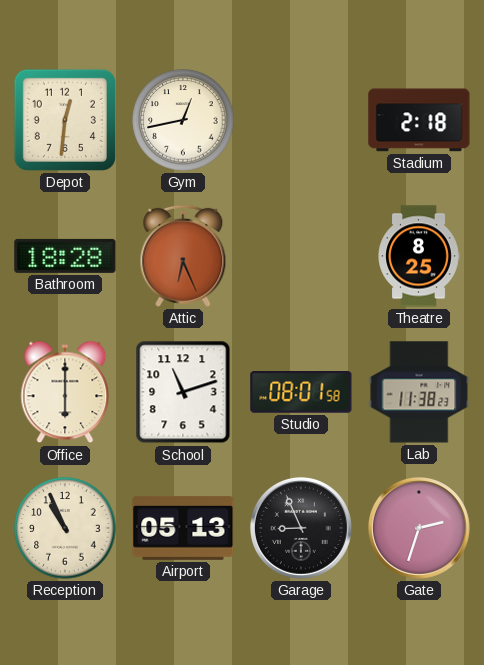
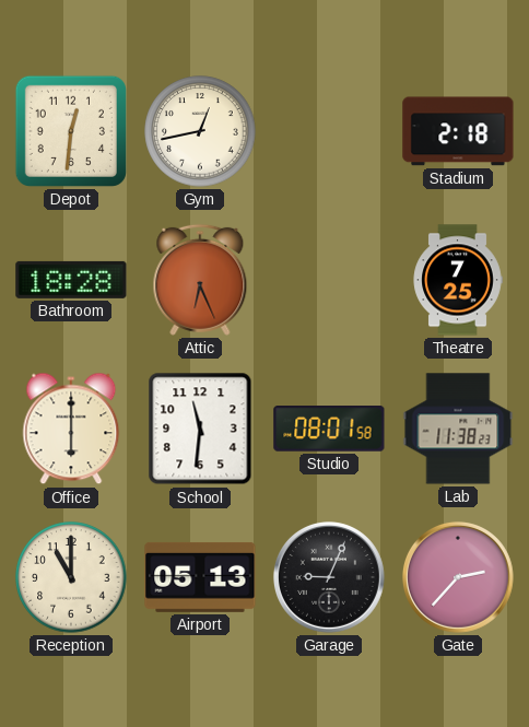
Theatre: 8:25 -> 7:25
School: 11:12 -> 11:31
Reception: 10:56 -> 11:00
Garage: 8:56 -> 9:04
Gate: 2:33 -> 2:37
